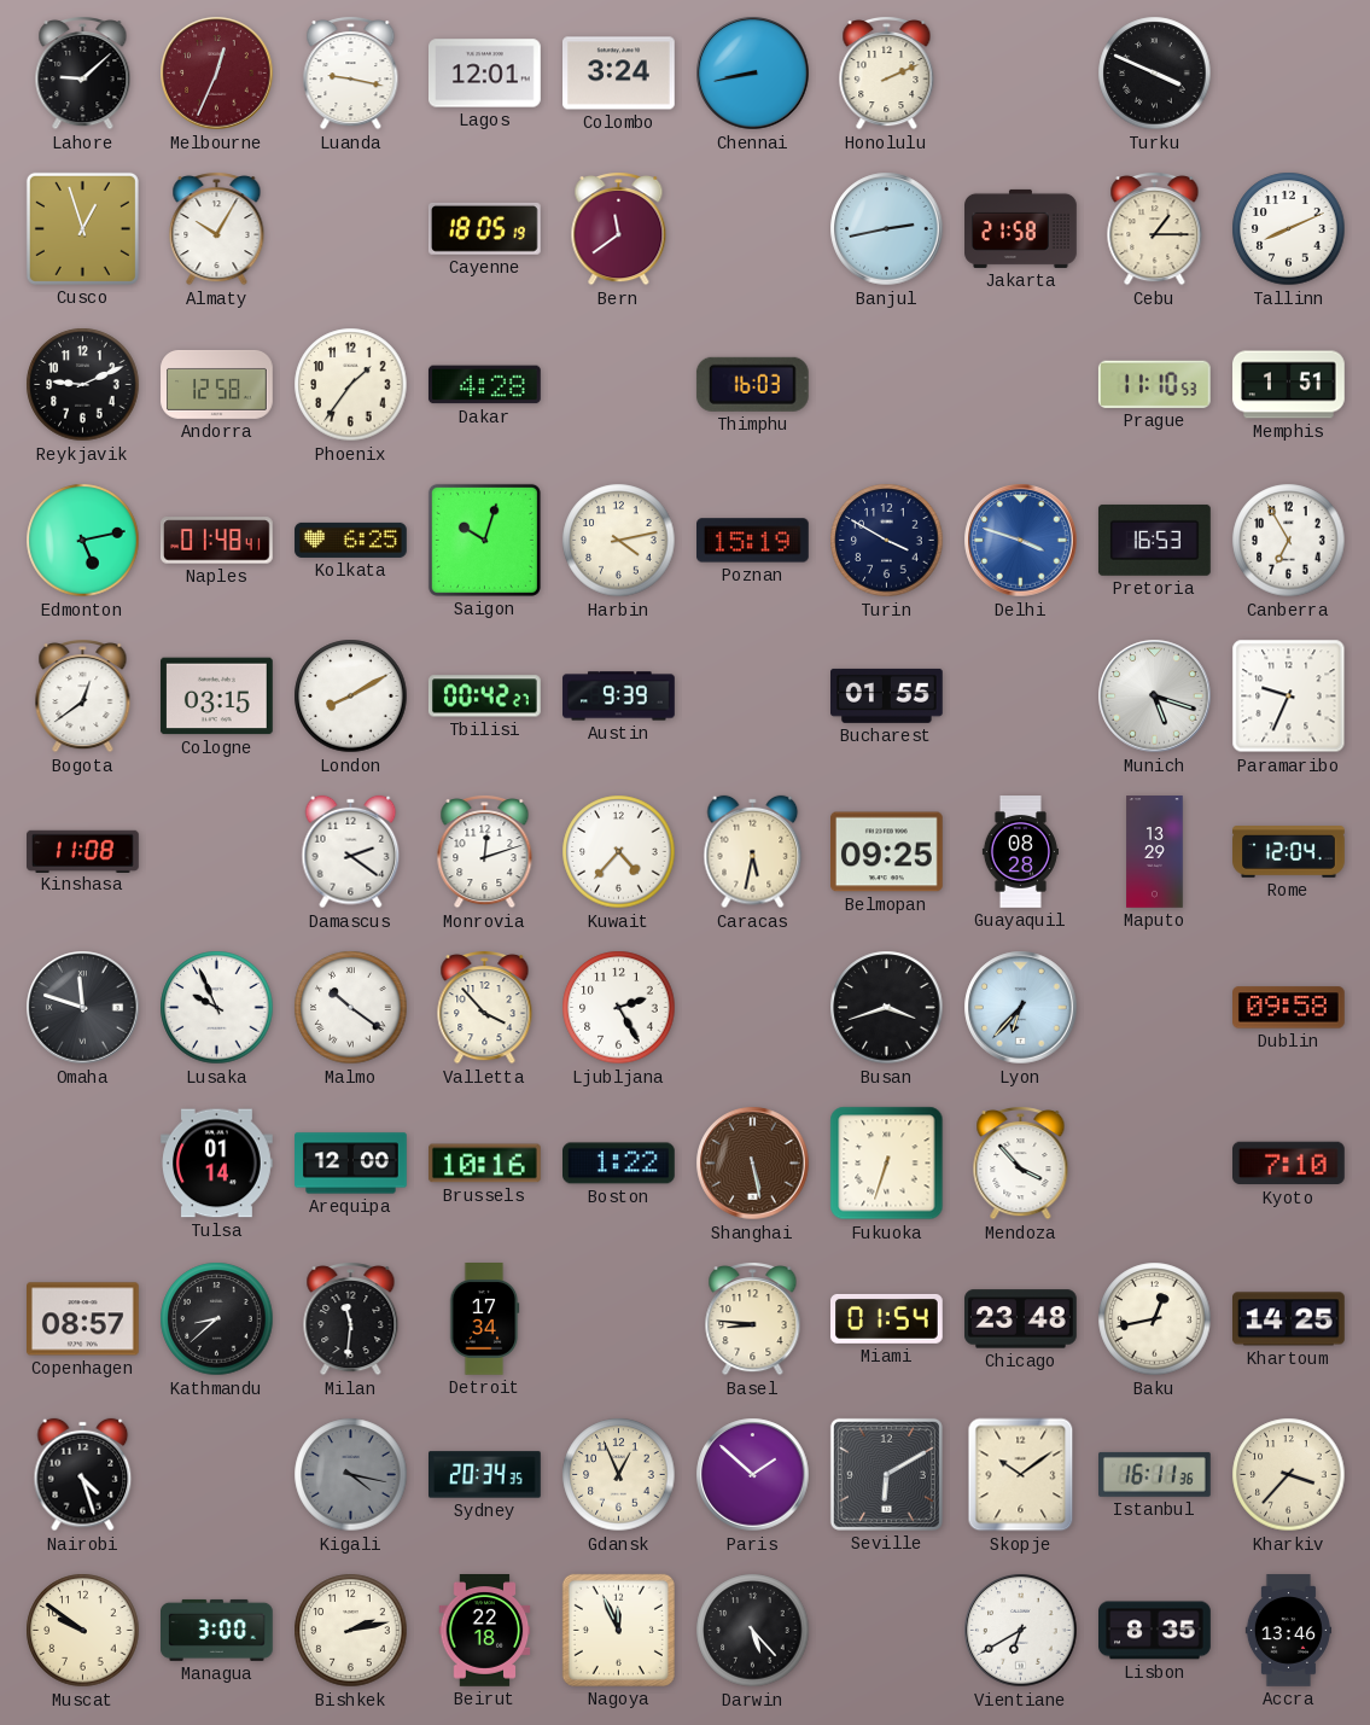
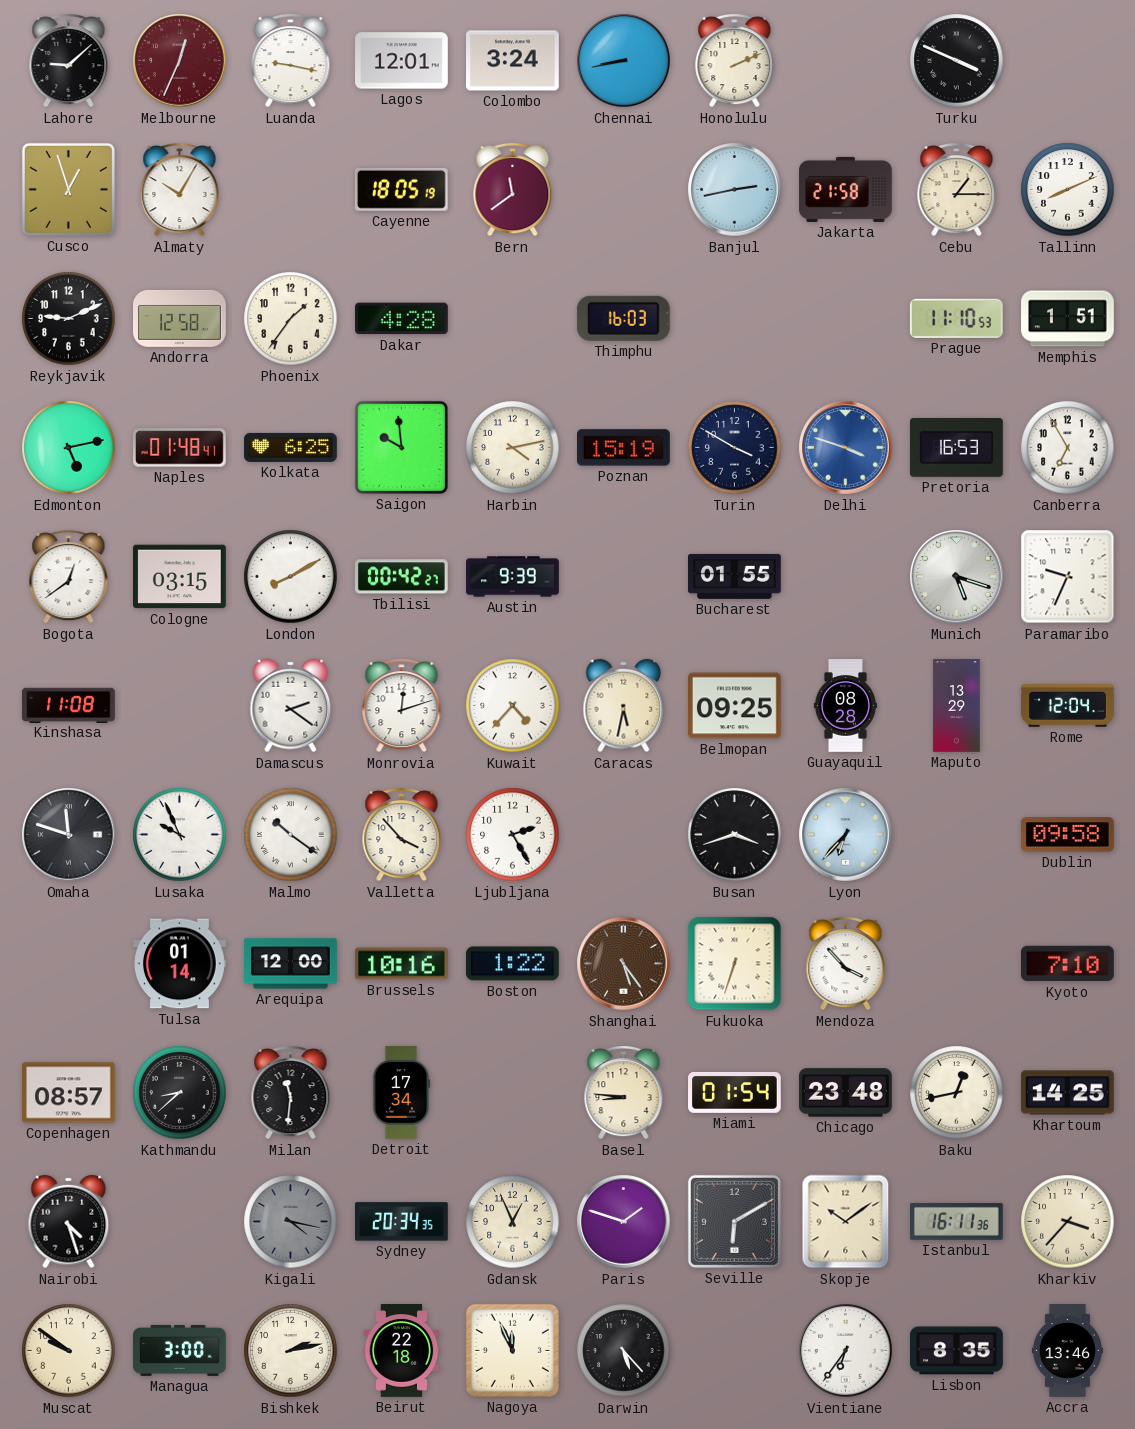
Saigon: 10:03 -> 9:59
Shanghai: 5:28 -> 5:24
Paris: 1:52 -> 1:48
Vientiane: 6:40 -> 6:36
